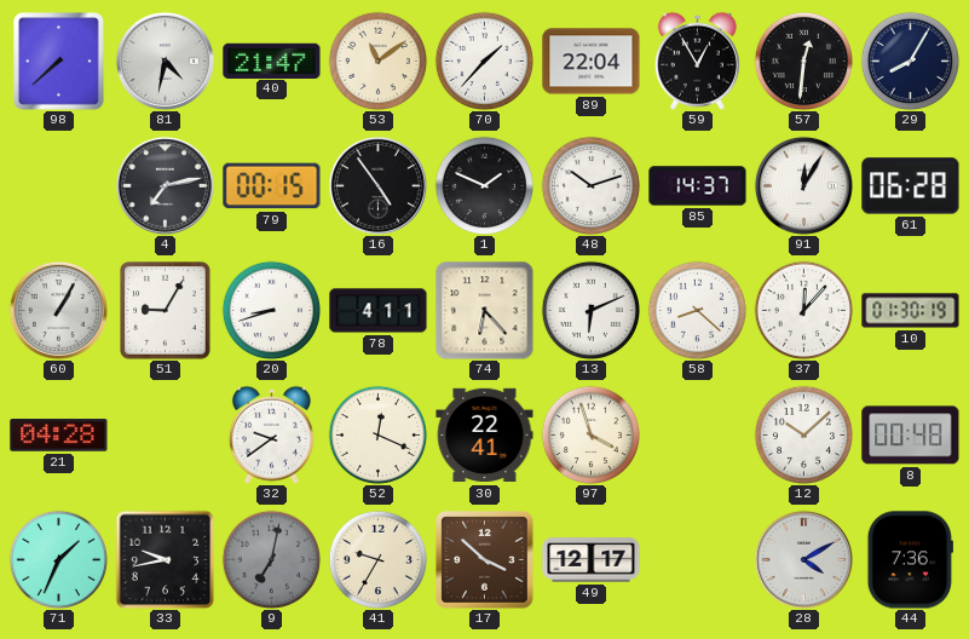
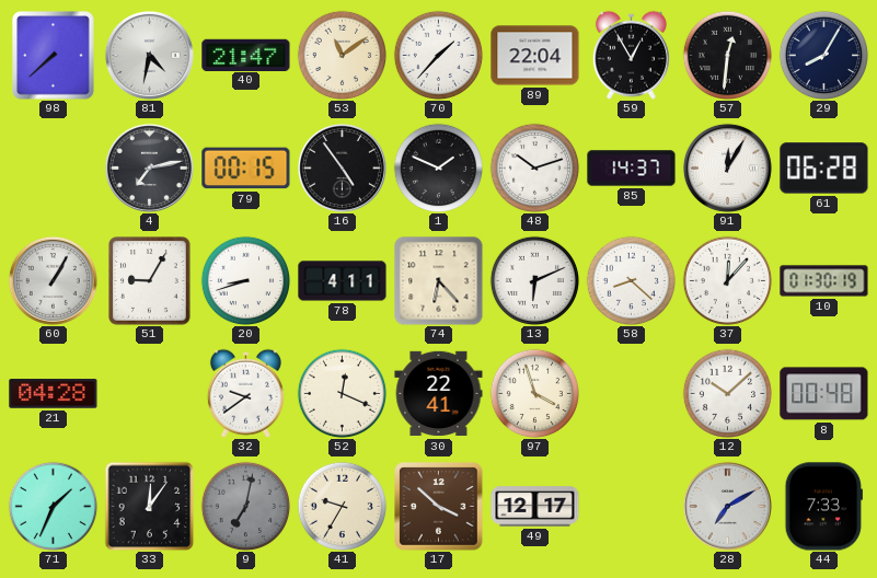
33: 9:43 -> 12:06
28: 4:10 -> 7:10
44: 7:36 -> 7:33
